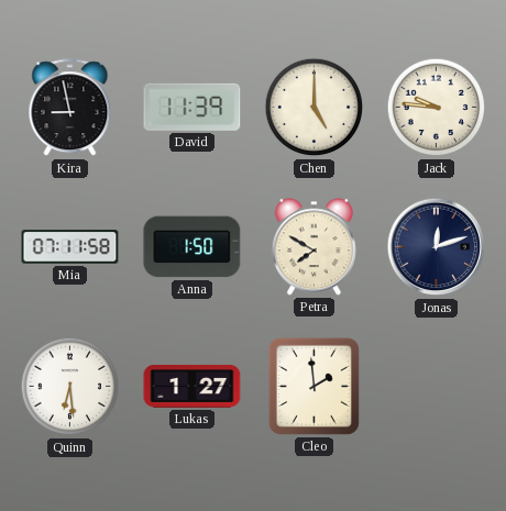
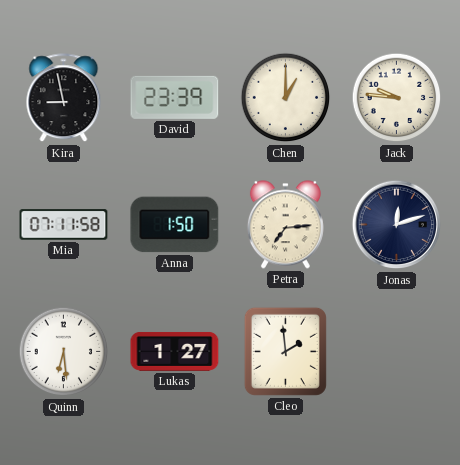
David: 11:39 -> 23:39
Chen: 5:00 -> 1:00
Petra: 7:50 -> 7:14
